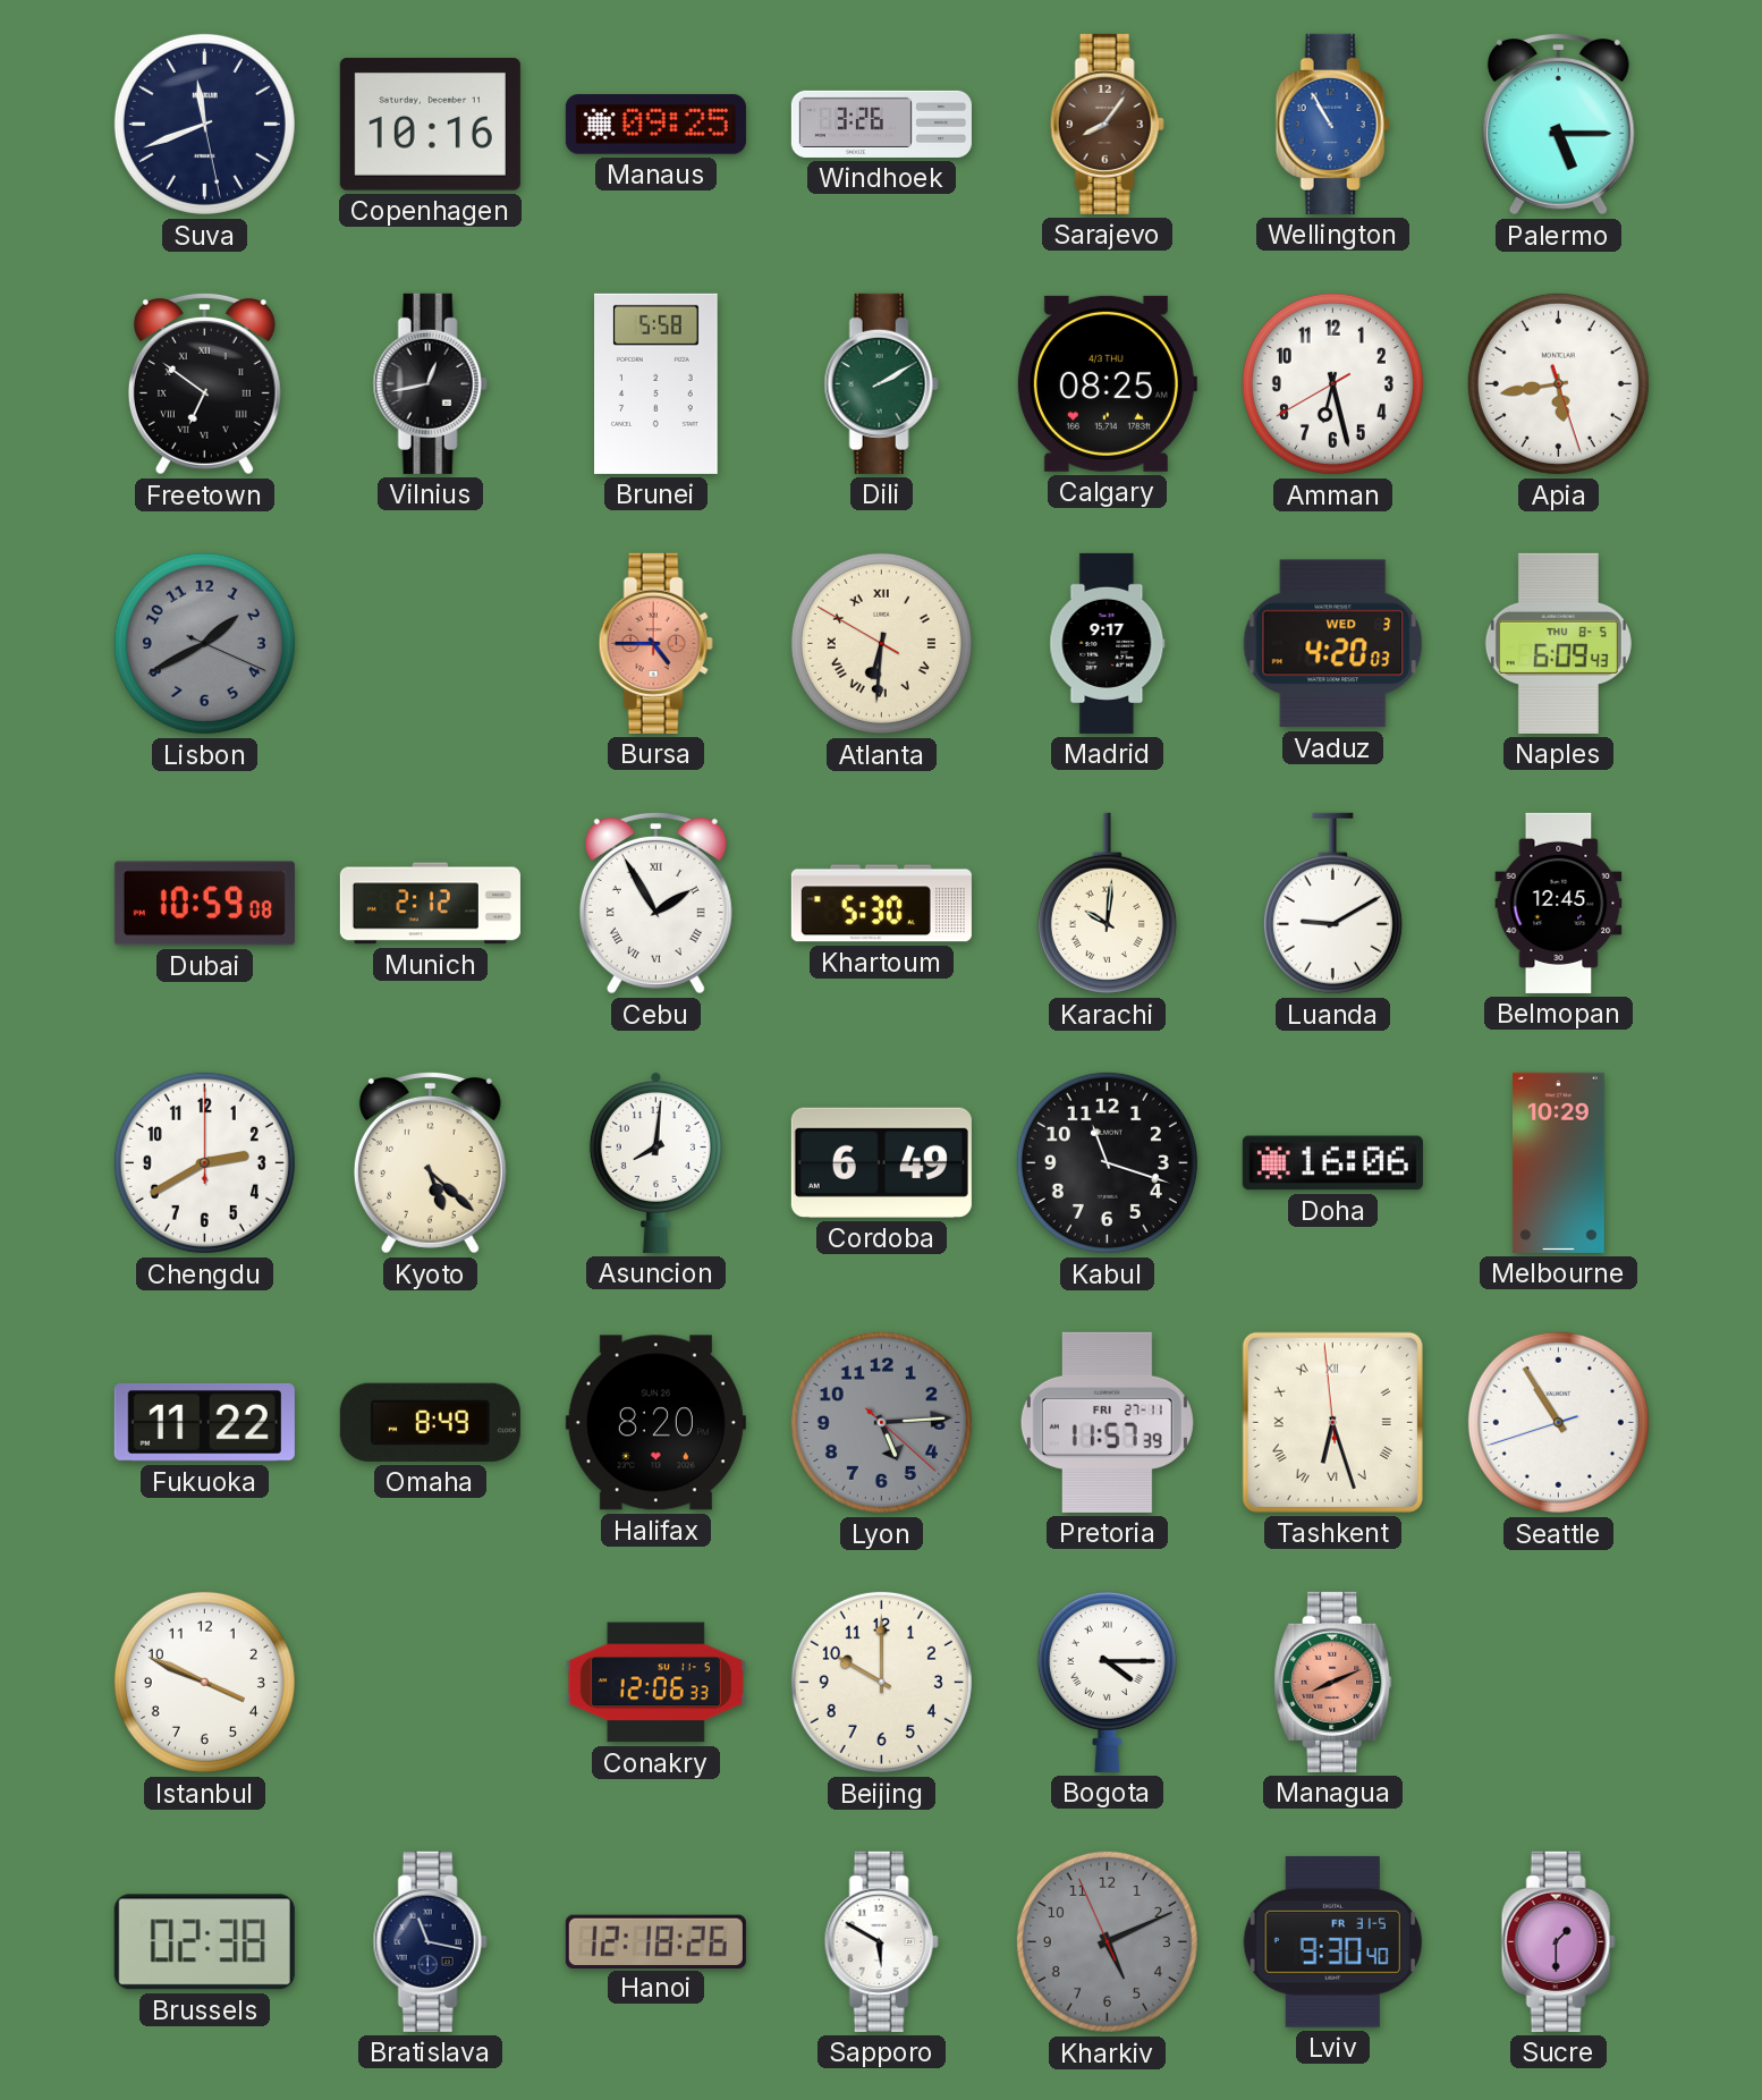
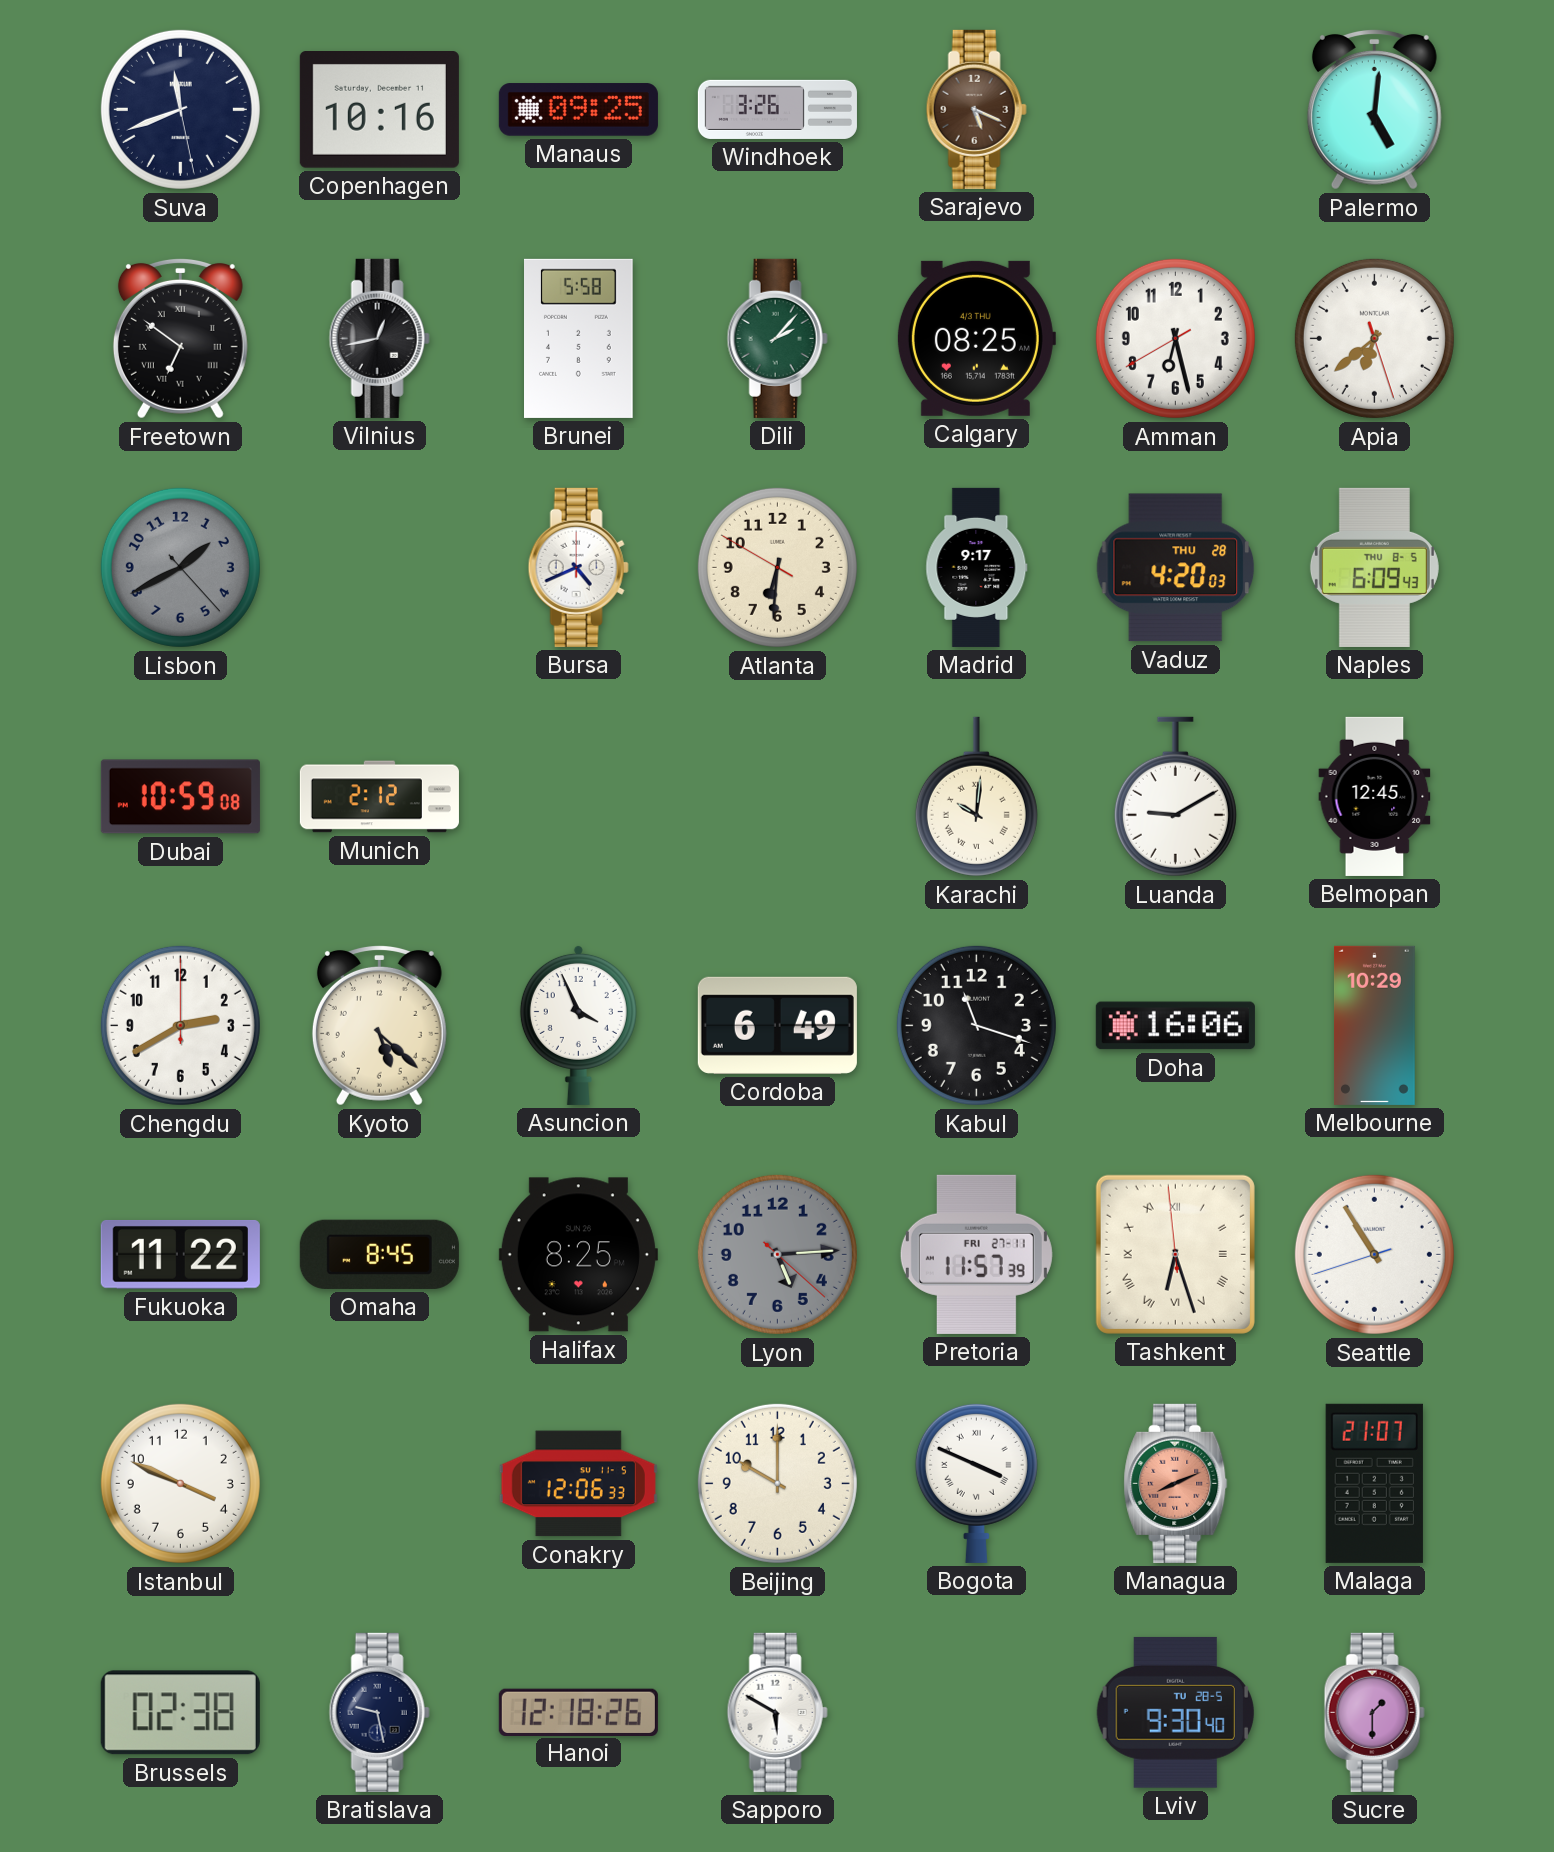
Sarajevo: 8:06 -> 5:19
Wellington: 10:55 -> none
Palermo: 5:15 -> 5:01
Dili: 2:10 -> 2:07
Apia: 5:43 -> 6:38
Lisbon: 1:40:19 -> 1:40:23
Bursa: 4:45 -> 4:41
Bursa dial: salmon -> white
Atlanta numerals: Roman -> Arabic
Vaduz date: WED 3 -> THU 28
Cebu: 1:55 -> none
Khartoum: 5:30 -> none
Asuncion: 8:01 -> 3:56
Omaha: 8:49 -> 8:45
Halifax: 8:20 -> 8:25
Bogota: 4:15 -> 3:49
Malaga: none -> 21:07
Bratislava: 11:17 -> 9:28
Kharkiv: 5:10 -> none
Lviv date: FR 31-5 -> TU 28-5
